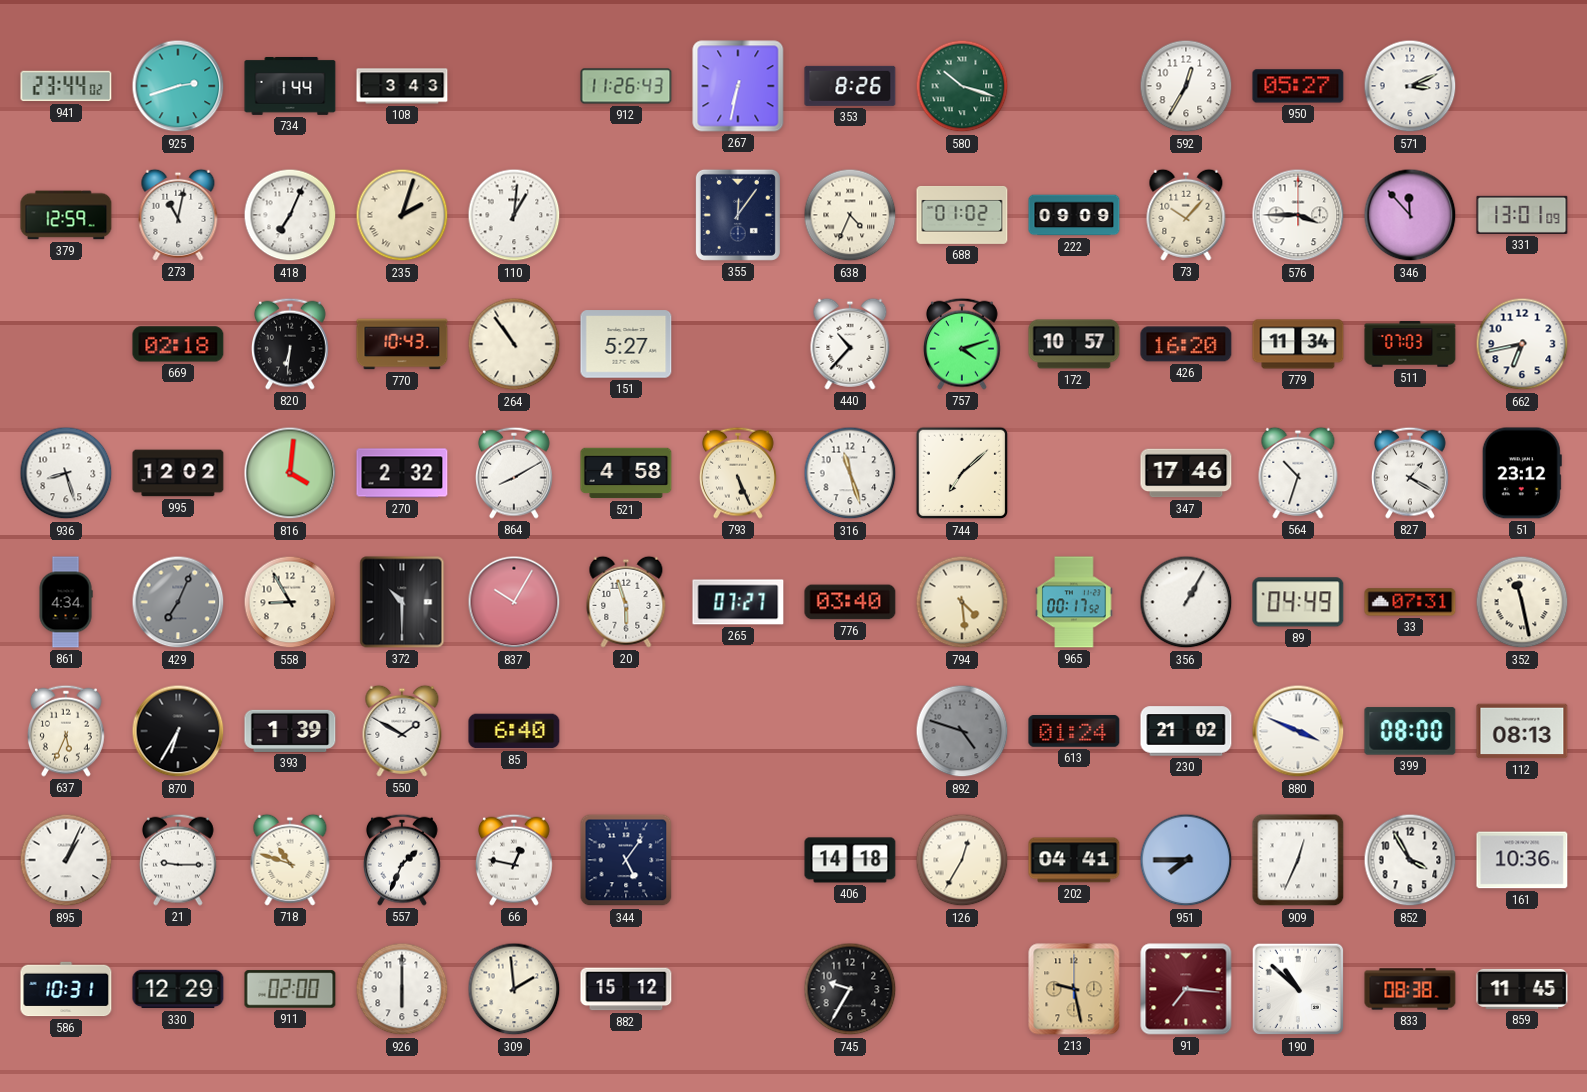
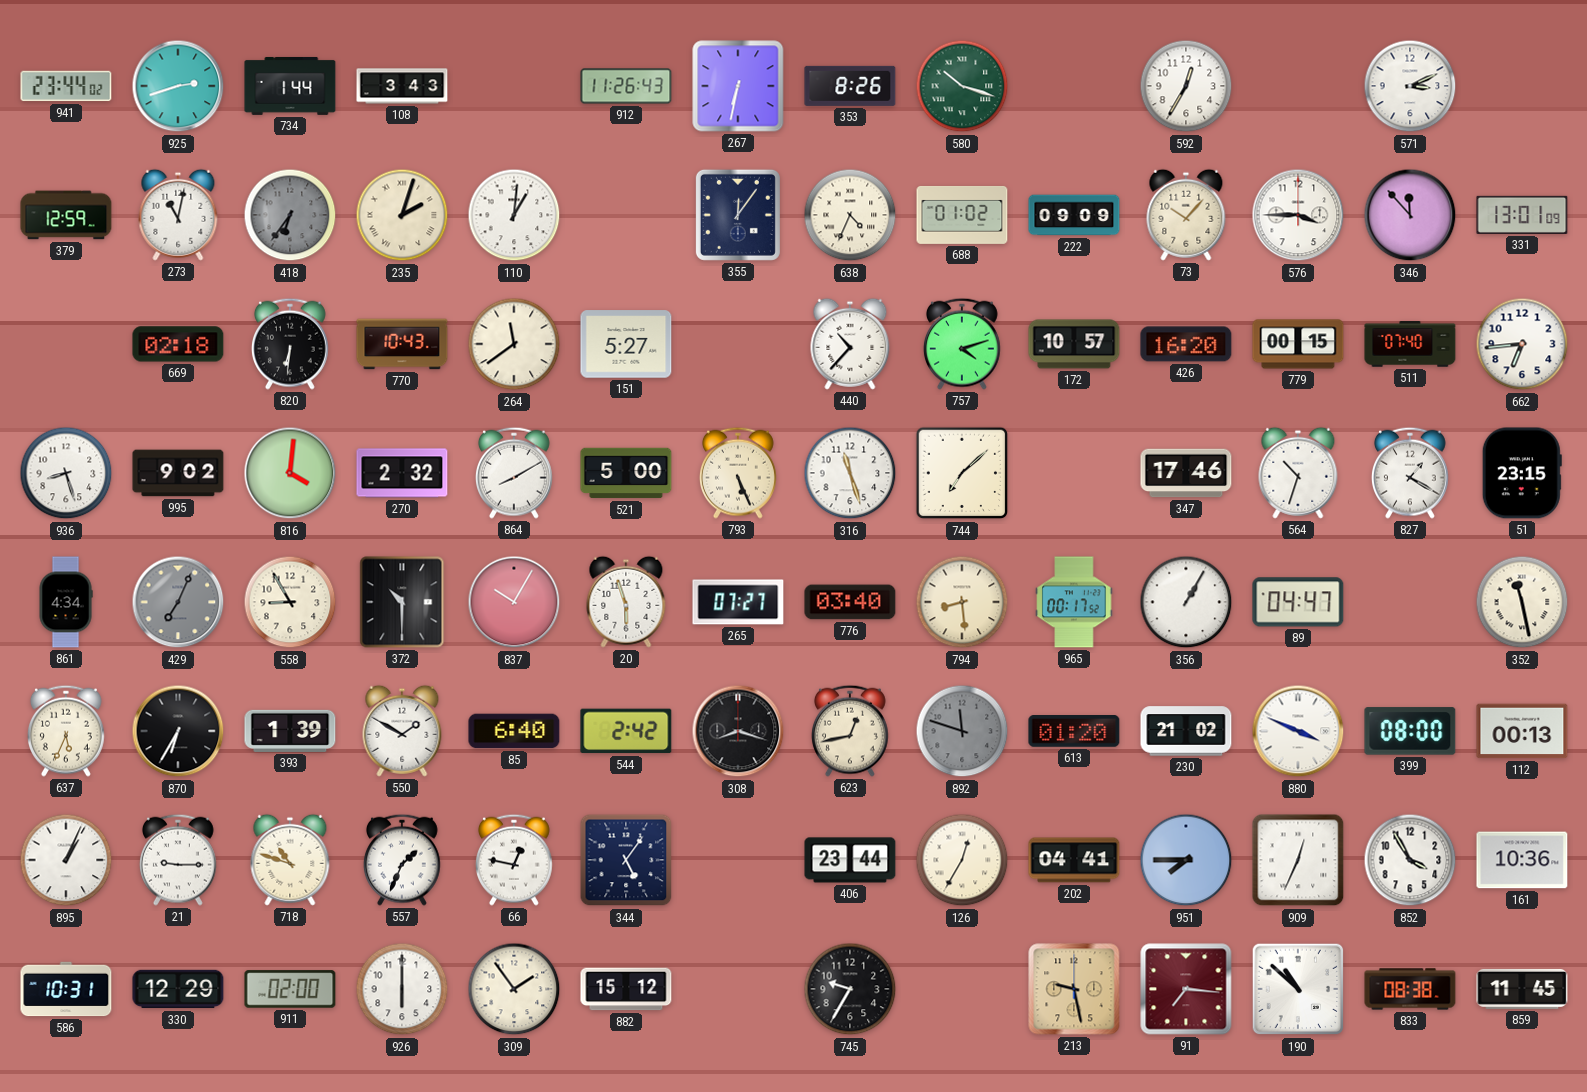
950: 05:27 -> none
418: 7:04 -> 6:36
418 dial: white -> grey
264: 10:54 -> 11:39
779: 11:34 -> 00:15
511: 07:03 -> 07:40
662: 6:43 -> 6:44
995: 12:02 -> 9:02
521: 4:58 -> 5:00
51: 23:12 -> 23:15
794: 4:29 -> 8:29
89: 04:49 -> 04:47
33: 07:31 -> none
544: none -> 2:42
308: none -> 8:18
623: none -> 12:43
892: 4:48 -> 11:48
613: 01:24 -> 01:20
112: 08:13 -> 00:13
406: 14:18 -> 23:44
309: 1:59 -> 1:54
